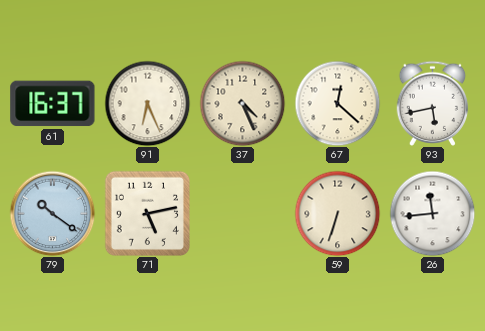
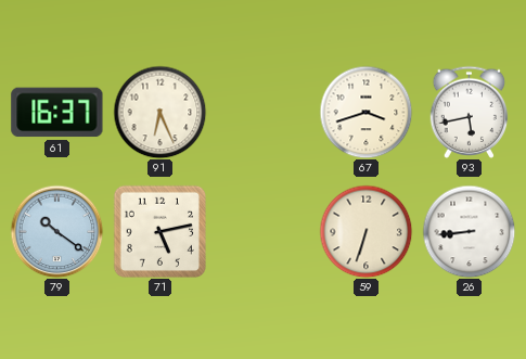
37: 4:26 -> none
67: 12:22 -> 3:42
26: 11:44 -> 8:44
